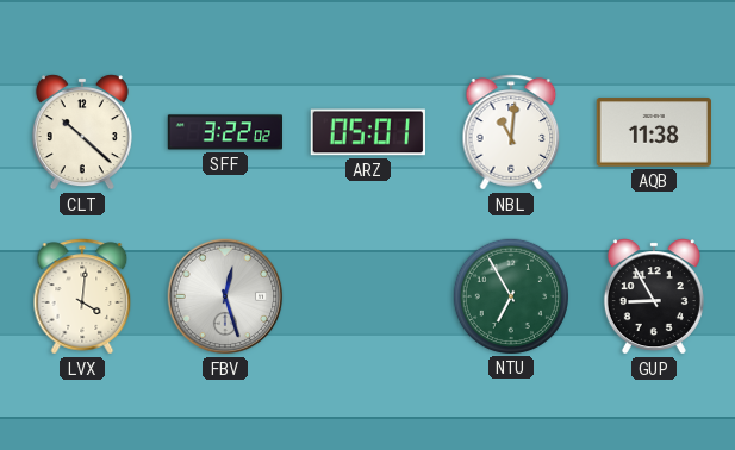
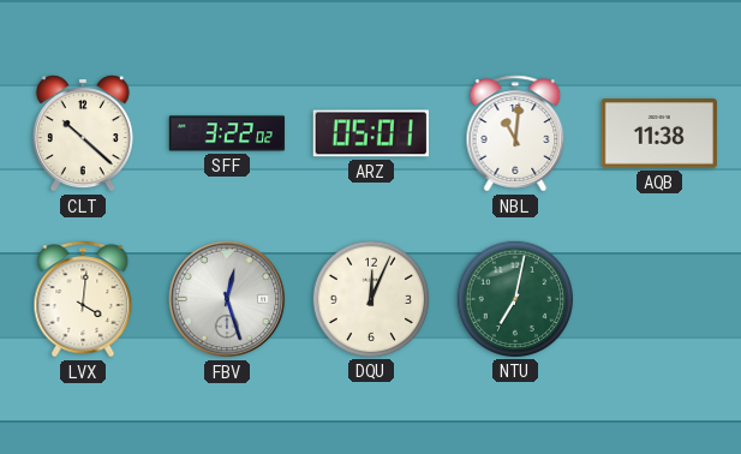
DQU: none -> 12:04
NTU: 6:55 -> 7:02
GUP: 8:55 -> none
